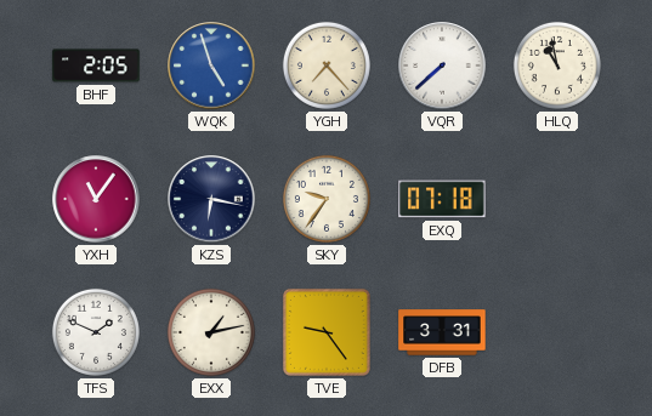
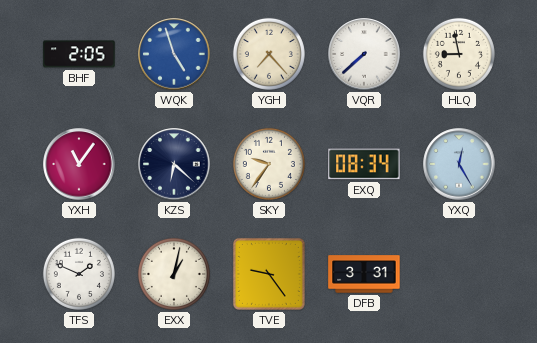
HLQ: 10:58 -> 8:58
KZS: 6:17 -> 6:22
EXQ: 07:18 -> 08:34
YXQ: none -> 12:25
EXX: 1:13 -> 1:02
